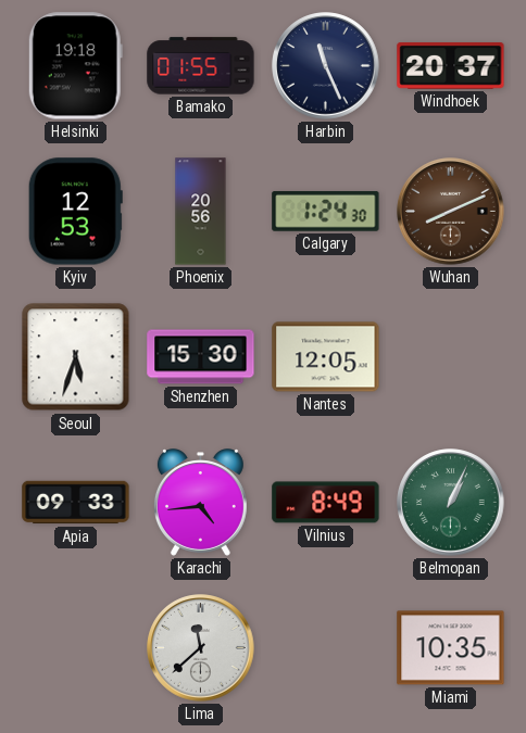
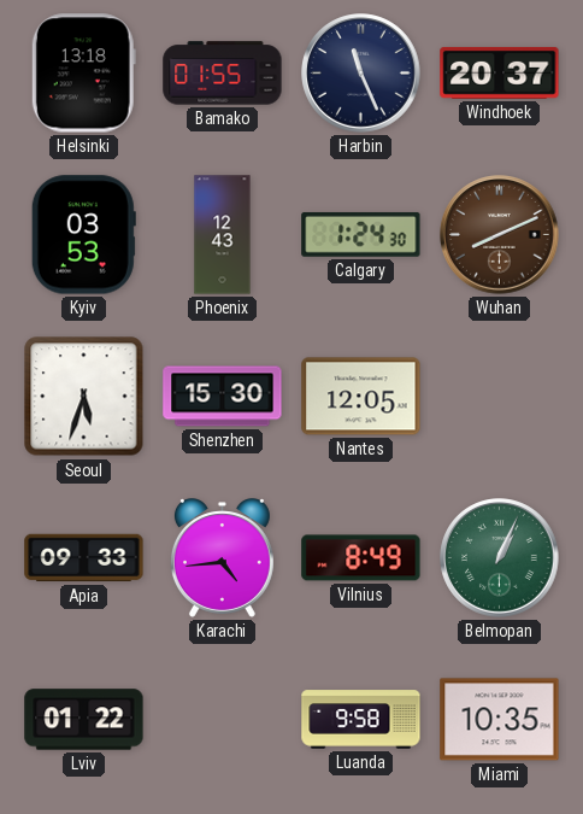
Helsinki: 19:18 -> 13:18
Kyiv: 12:53 -> 03:53
Phoenix: 20:56 -> 12:43
Lviv: none -> 01:22
Lima: 11:38 -> none
Luanda: none -> 9:58
